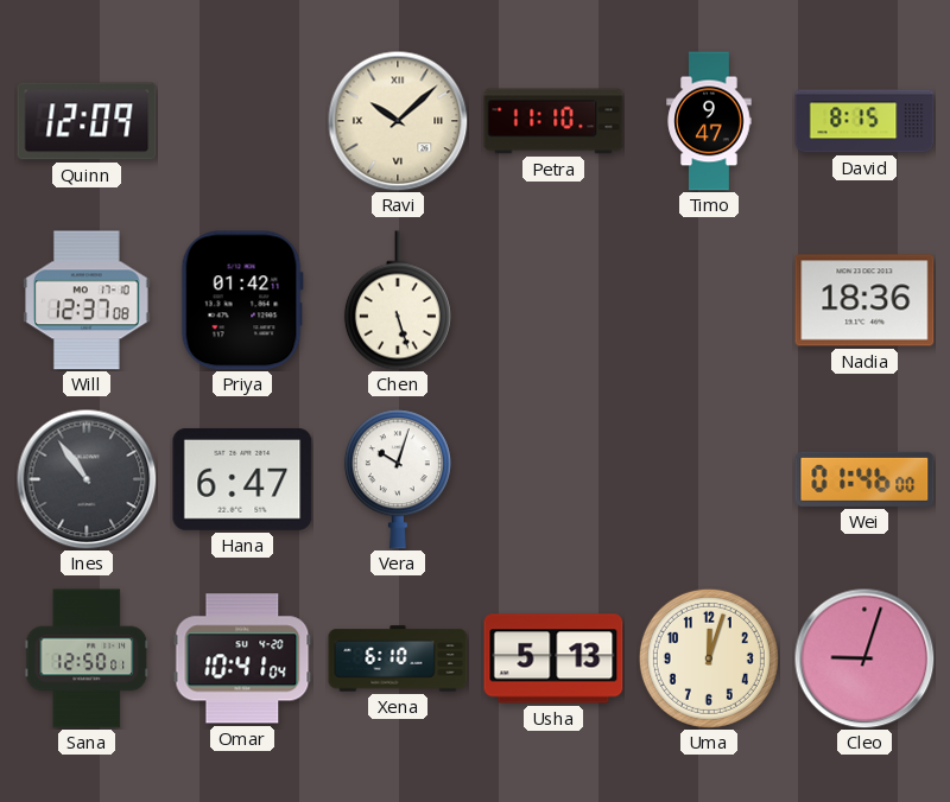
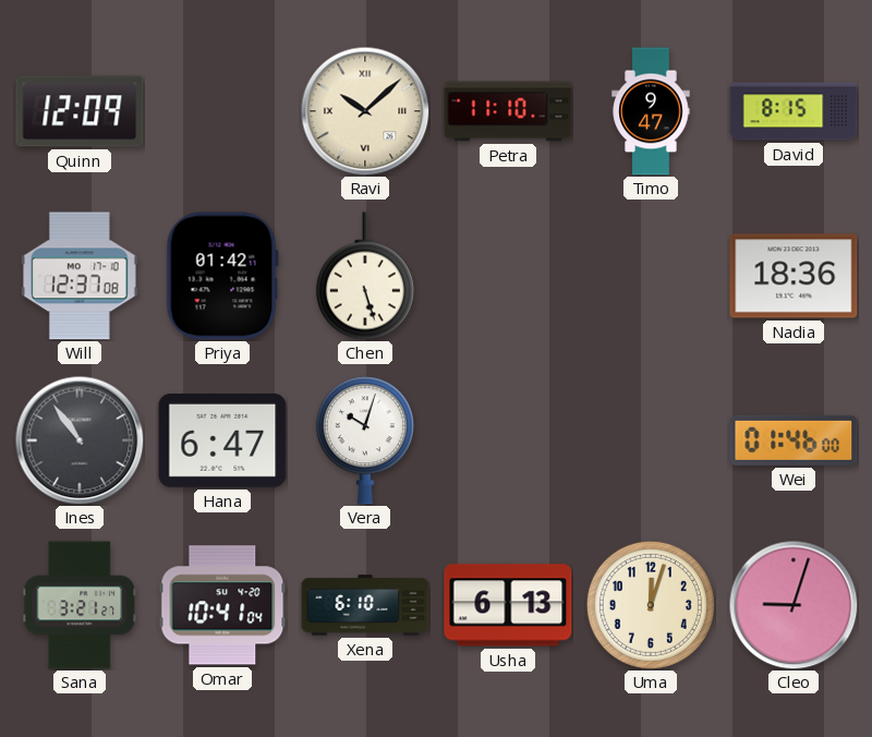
Sana: 12:50 -> 3:21
Usha: 5:13 -> 6:13
